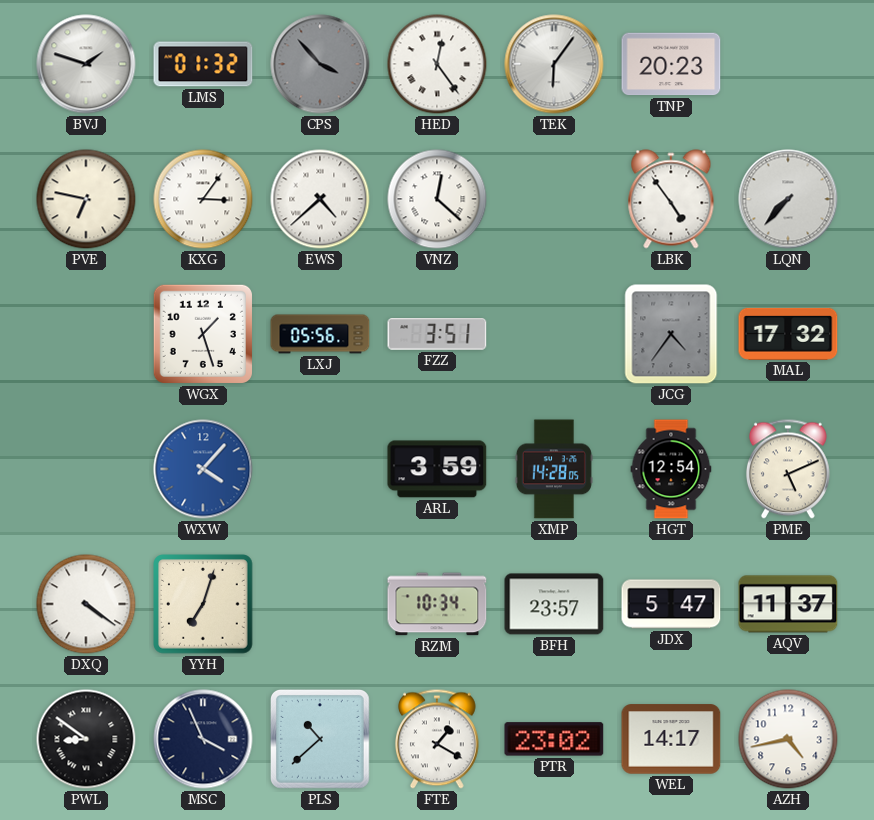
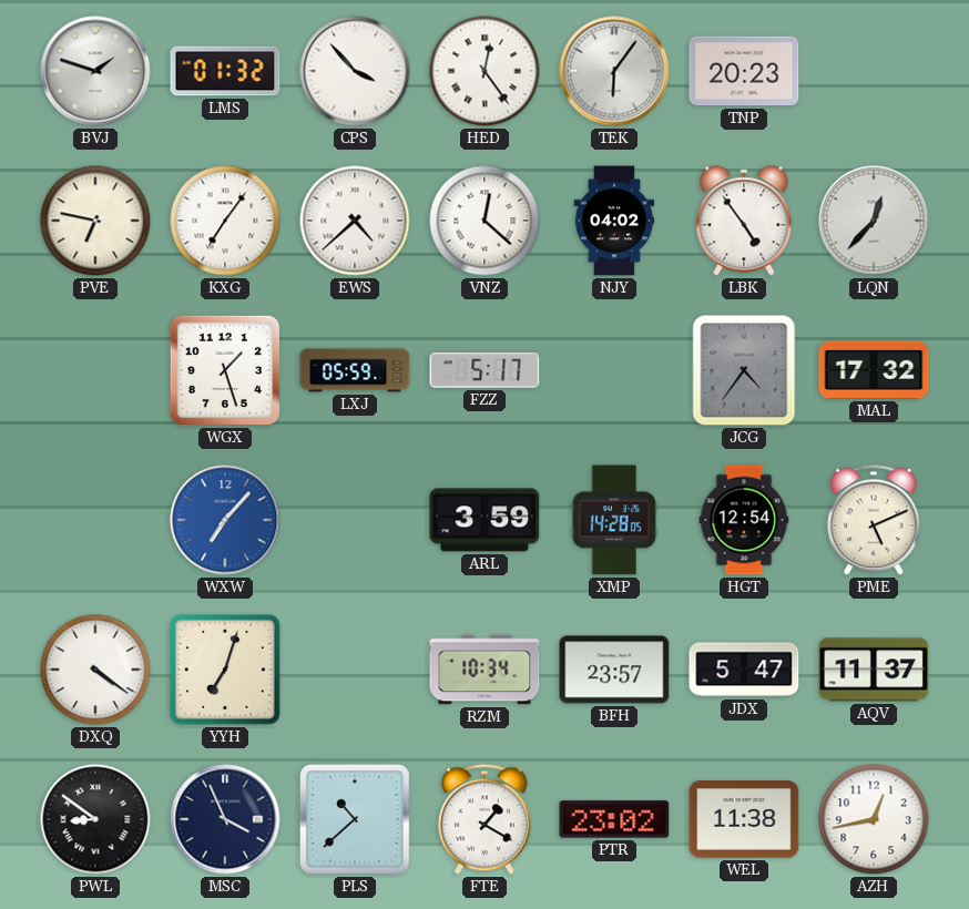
CPS dial: grey -> white
KXG: 3:06 -> 7:06
NJY: none -> 04:02
LQN: 7:37 -> 12:37
LXJ: 05:56 -> 05:59
FZZ: 3:51 -> 5:17
WXW: 4:07 -> 7:07
WEL: 14:17 -> 11:38
AZH: 4:43 -> 12:43
